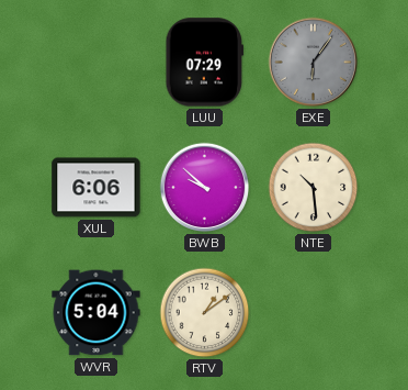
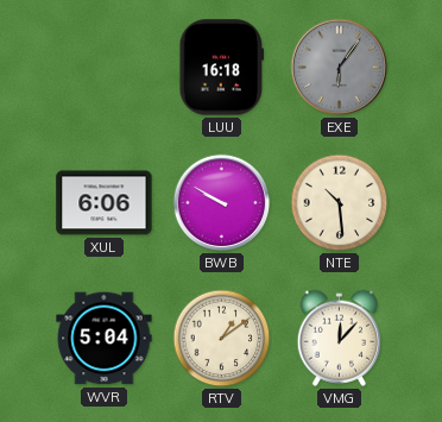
LUU: 07:29 -> 16:18
BWB: 9:52 -> 9:50
VMG: none -> 12:07
